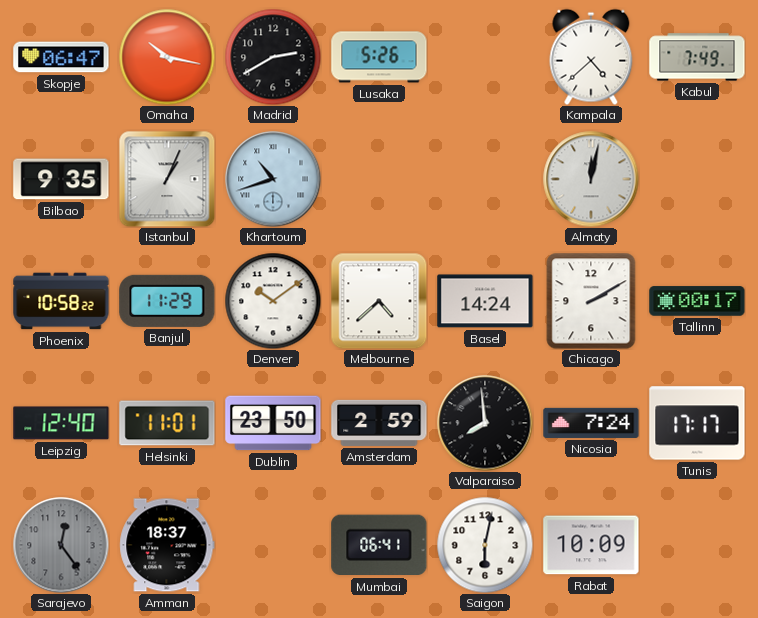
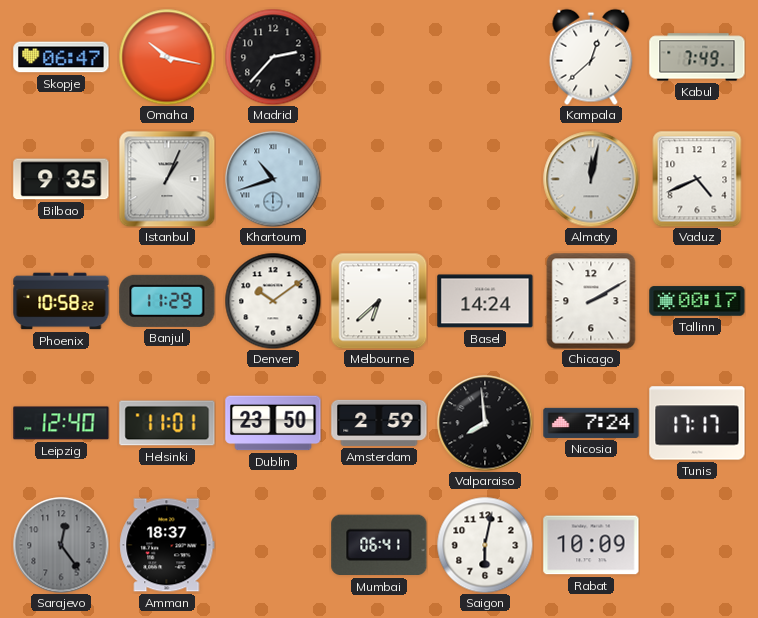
Madrid: 2:40 -> 2:37
Lusaka: 5:26 -> none
Kampala: 4:38 -> 12:38
Vaduz: none -> 4:41
Melbourne: 4:38 -> 6:38
